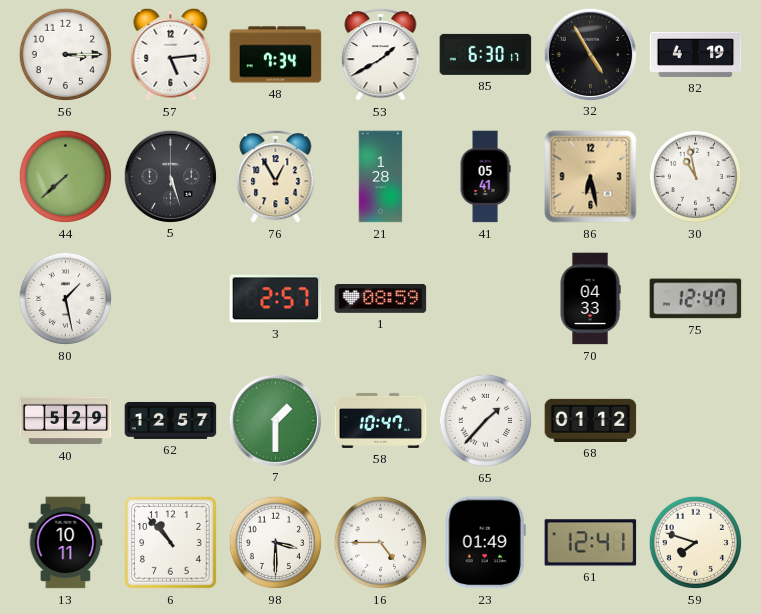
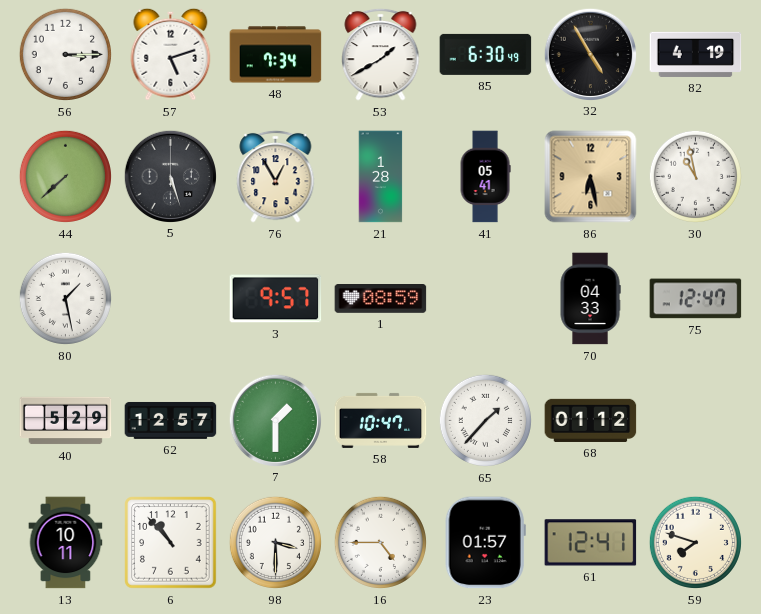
57: 5:14 -> 5:12
85: 6:30:17 -> 6:30:49
3: 2:57 -> 9:57
23: 01:49 -> 01:57
